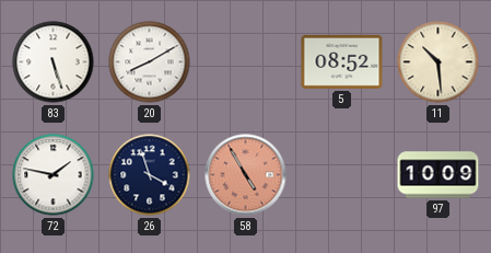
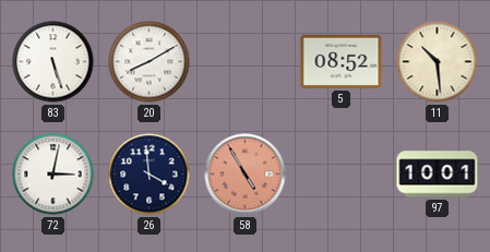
72: 1:47 -> 3:02
26: 3:57 -> 3:59
97: 10:09 -> 10:01
